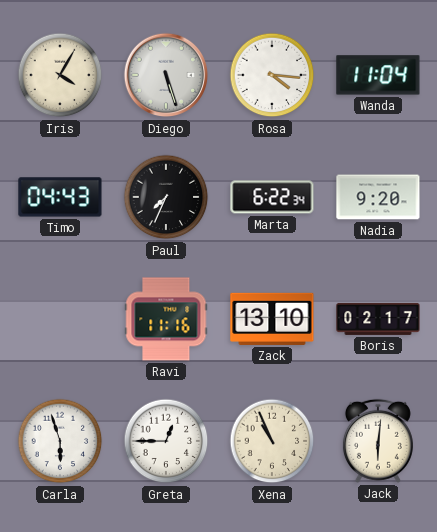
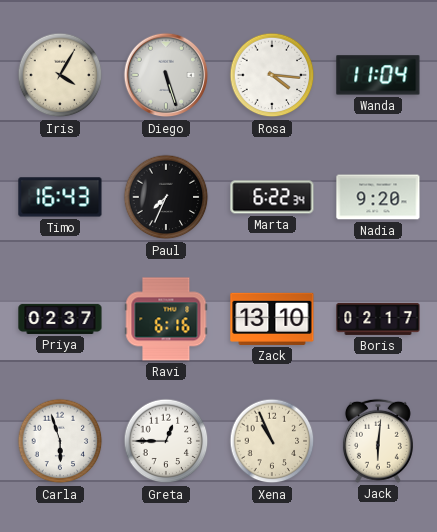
Timo: 04:43 -> 16:43
Priya: none -> 02:37
Ravi: 11:16 -> 6:16
